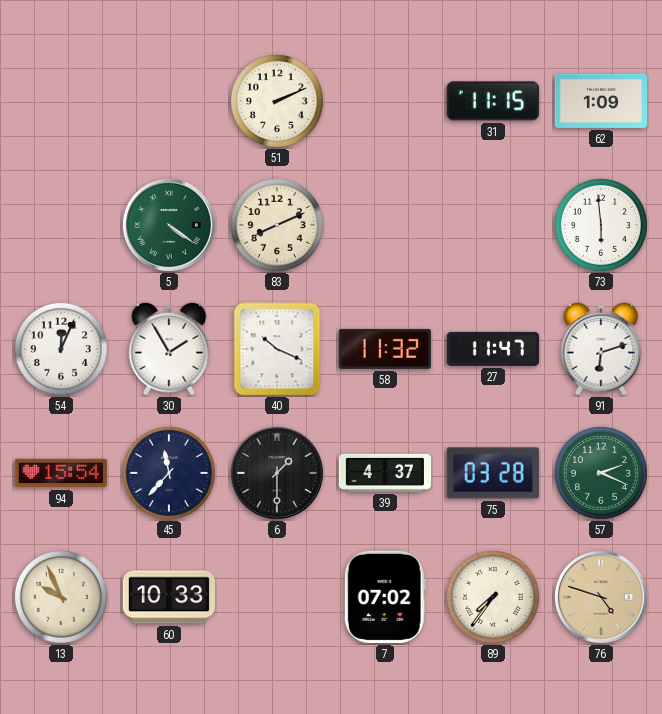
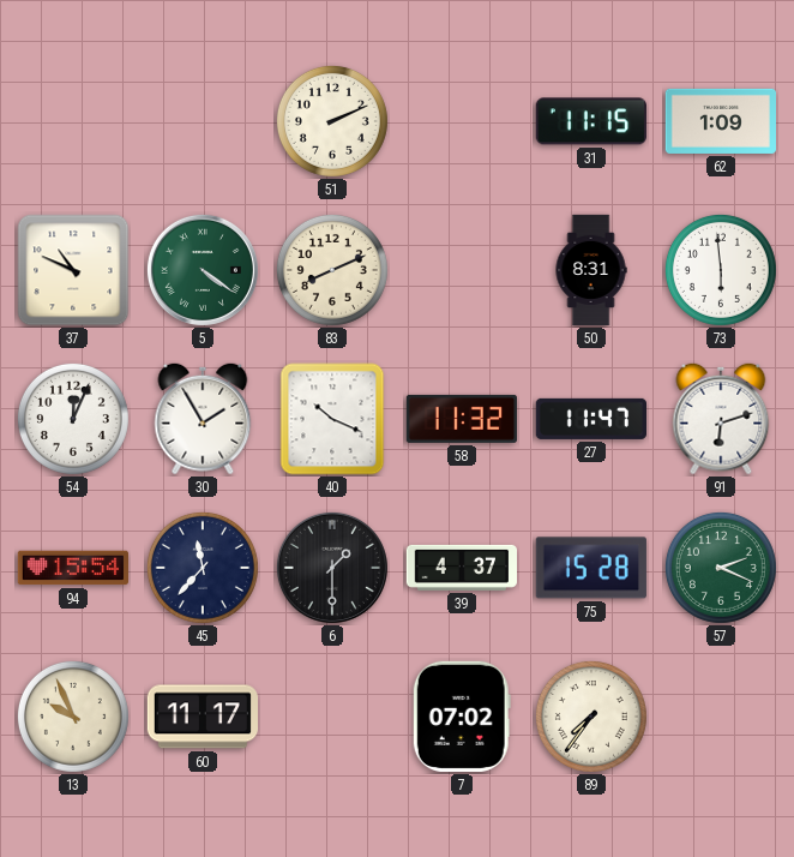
37: none -> 10:49
50: none -> 8:31
75: 03:28 -> 15:28
60: 10:33 -> 11:17
76: 4:48 -> none
